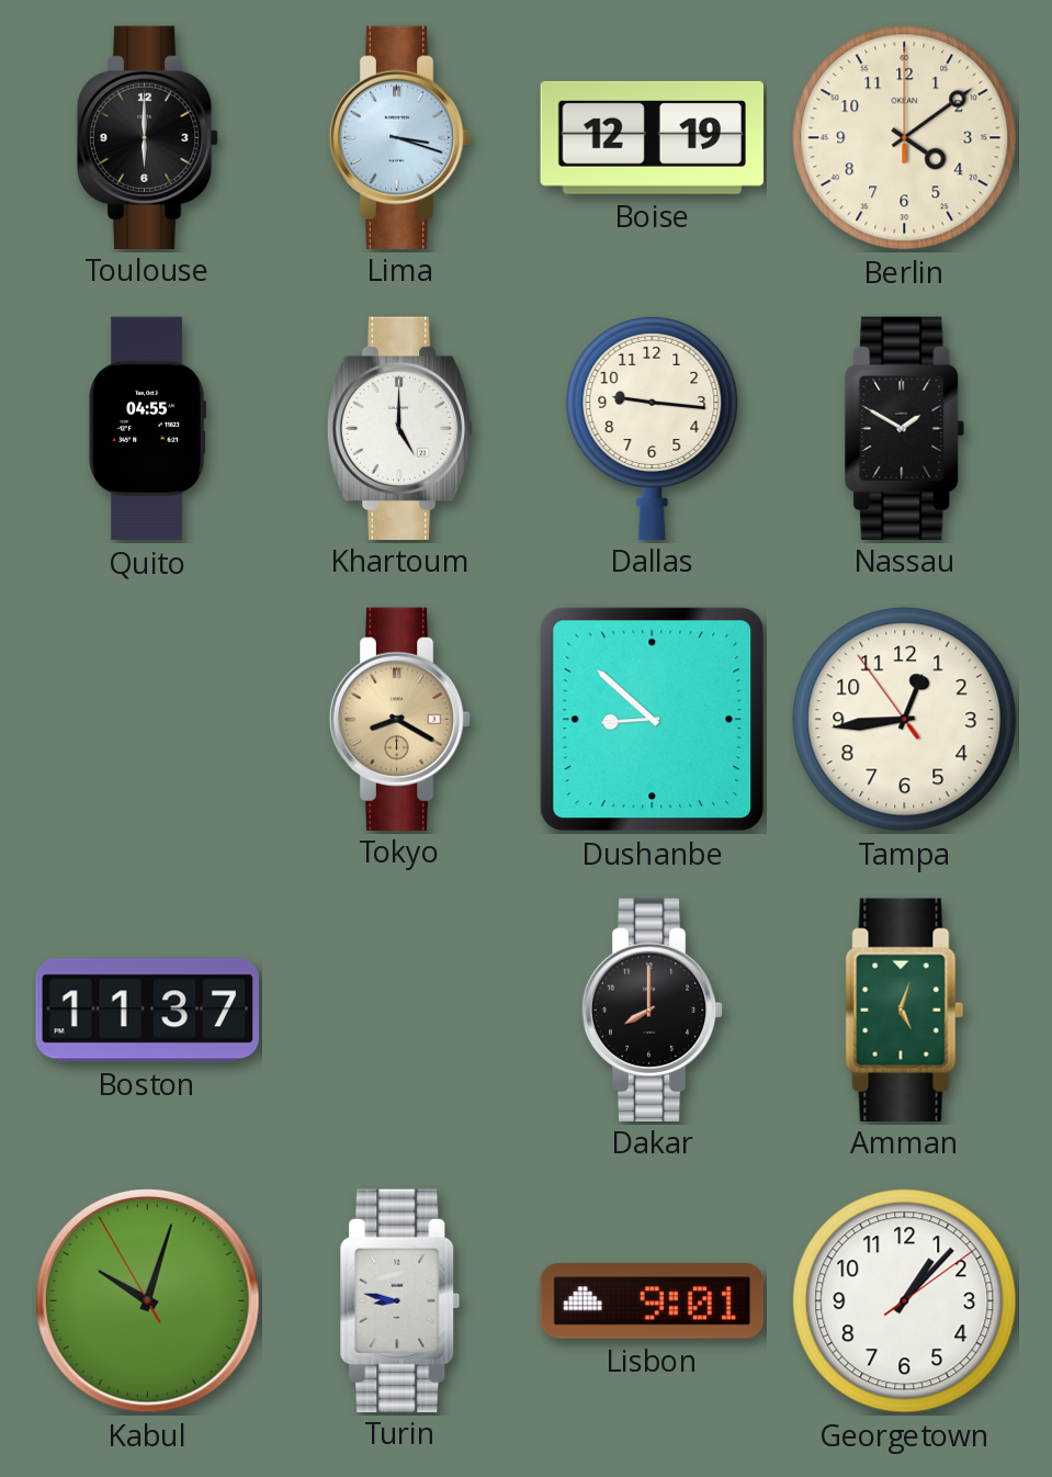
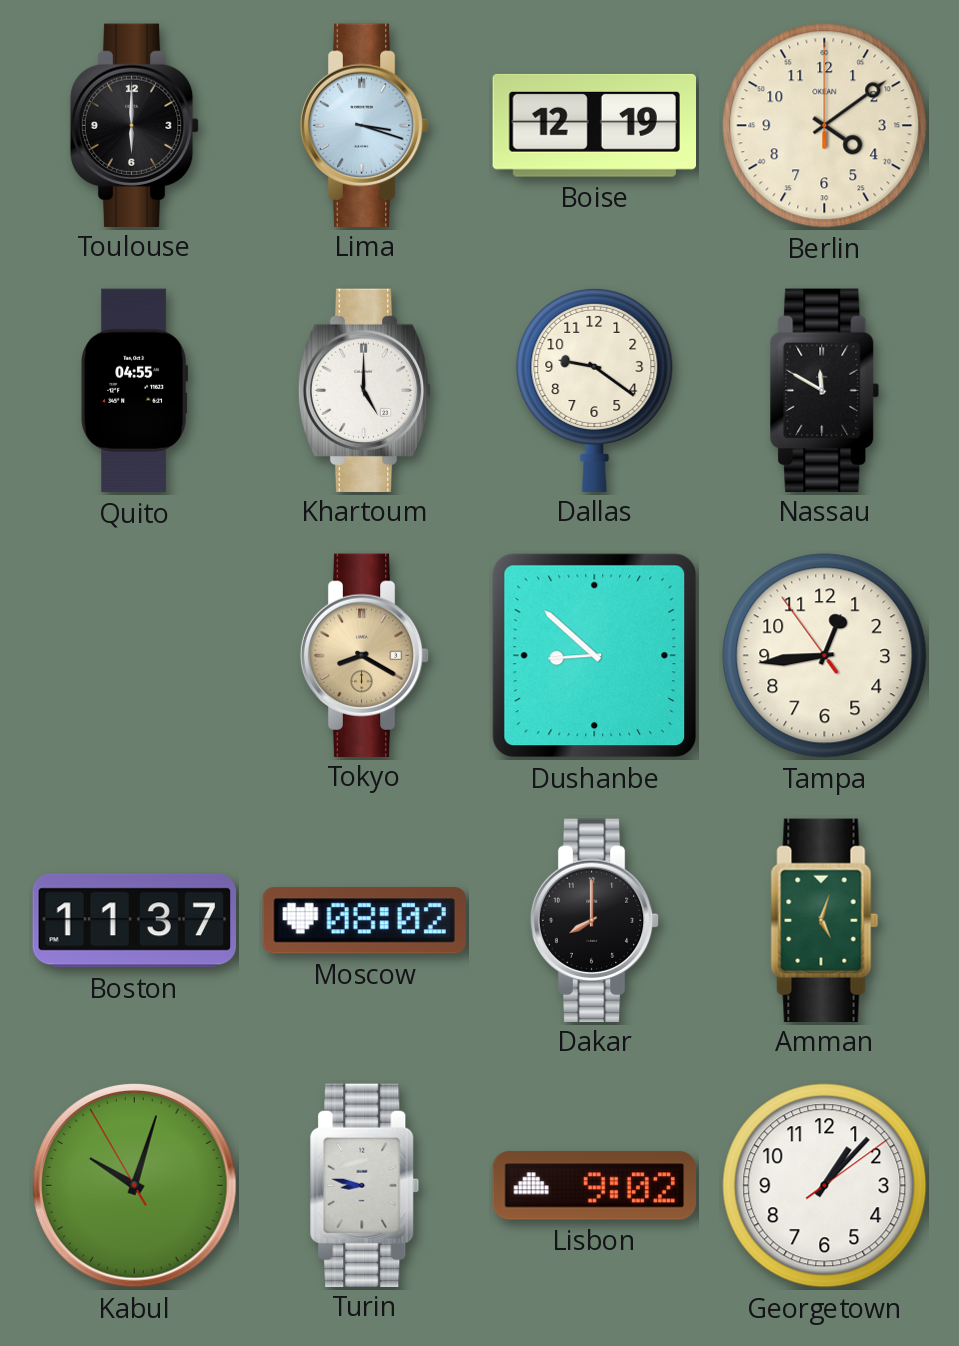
Dallas: 9:16 -> 9:21
Nassau: 1:50 -> 11:50
Moscow: none -> 08:02
Lisbon: 9:01 -> 9:02
